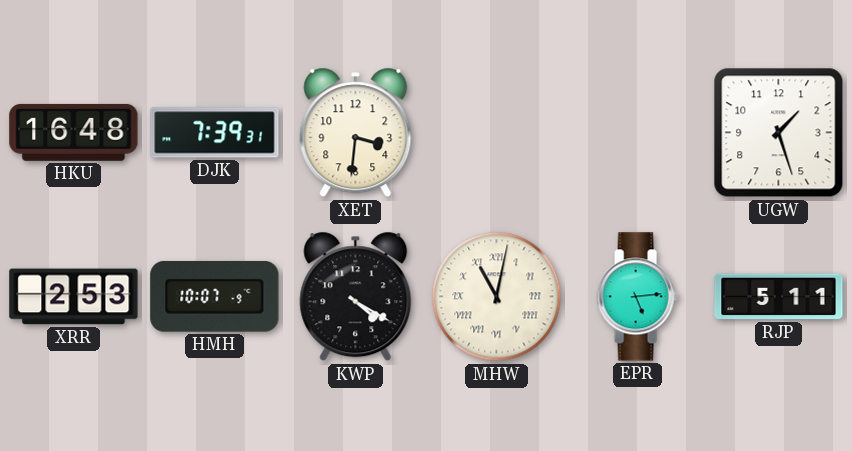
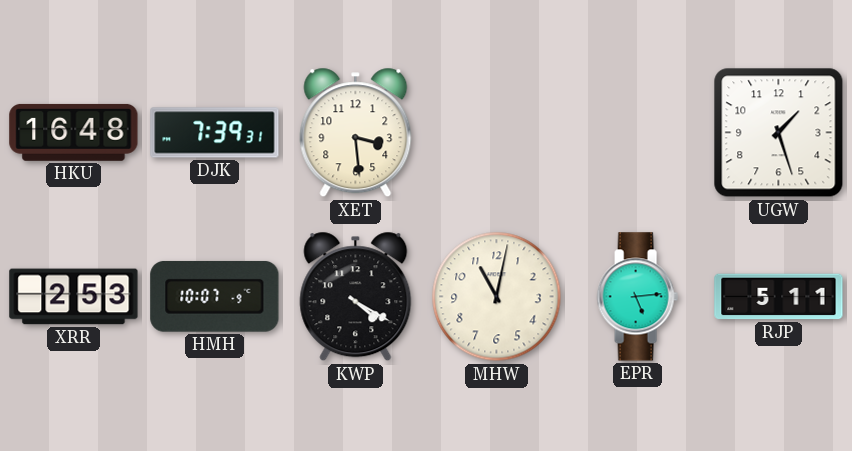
XET: 3:31 -> 3:29
MHW numerals: Roman -> Arabic
